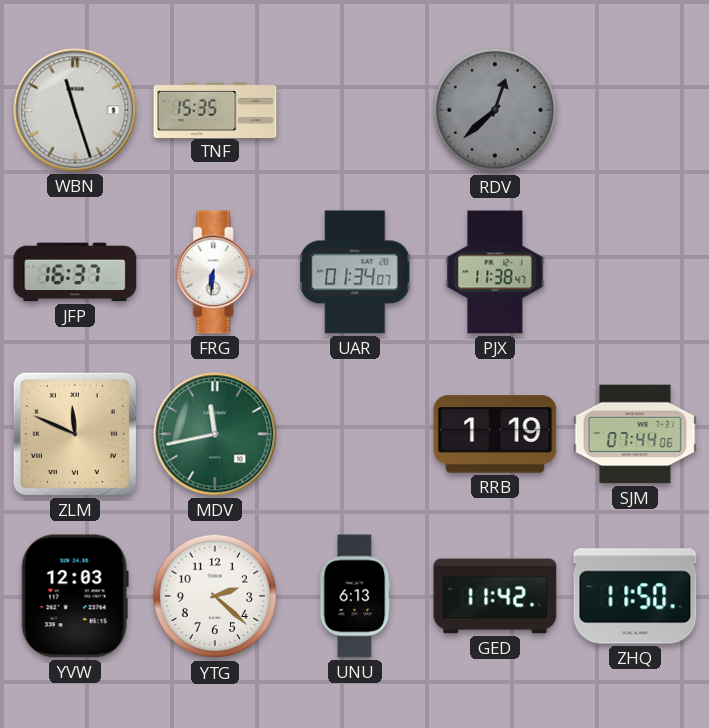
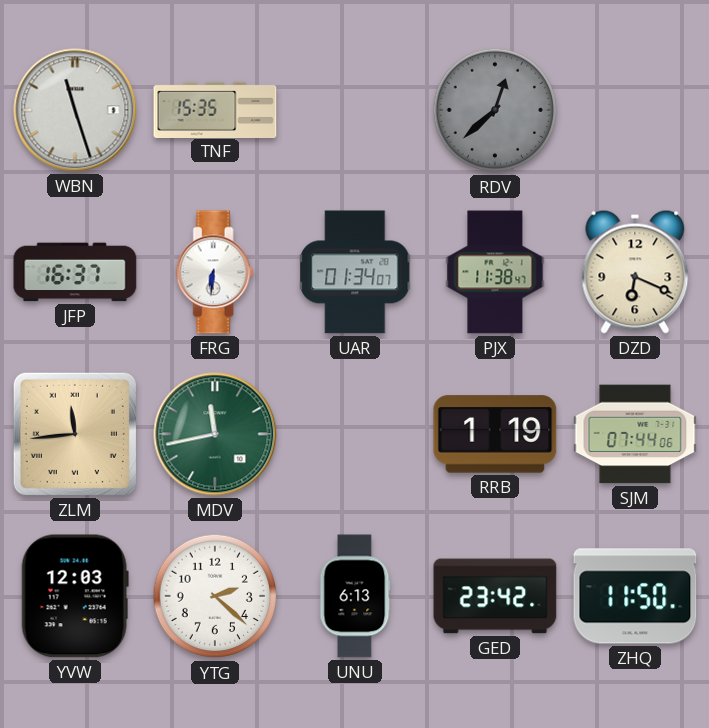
DZD: none -> 6:19
ZLM: 11:49 -> 11:44
GED: 11:42 -> 23:42
